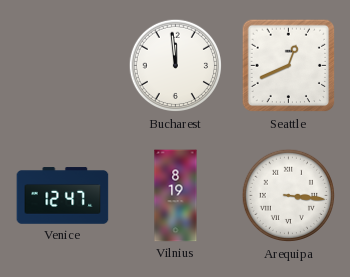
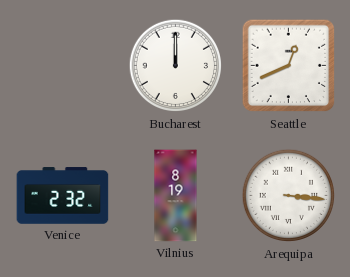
Bucharest: 11:59 -> 12:00
Venice: 12:47 -> 2:32
